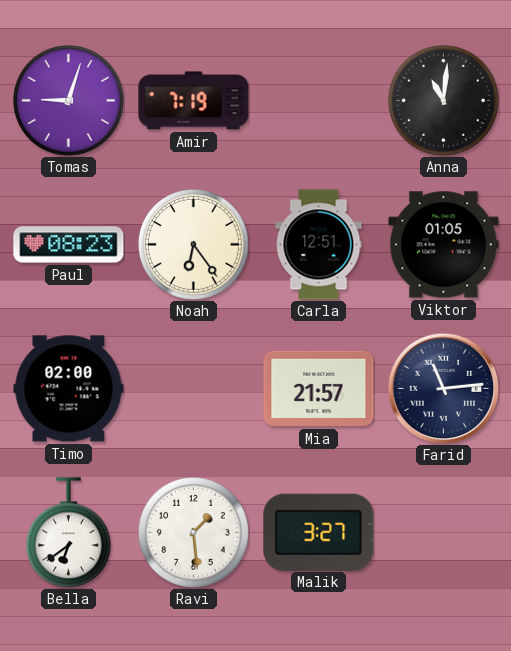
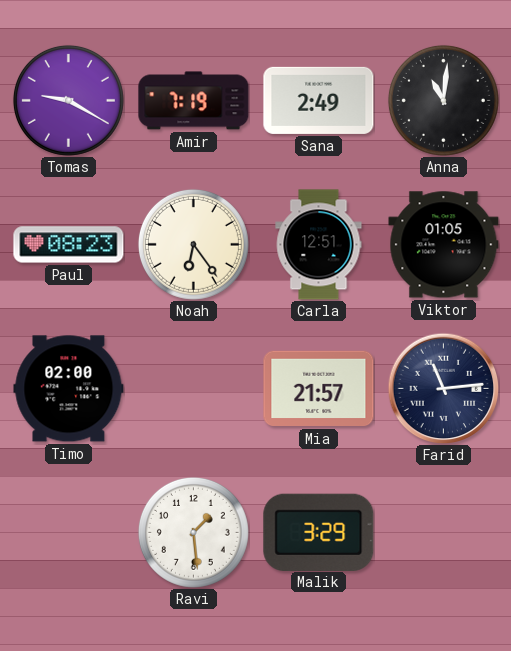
Tomas: 9:03 -> 9:20
Sana: none -> 2:49
Bella: 6:39 -> none
Malik: 3:27 -> 3:29
